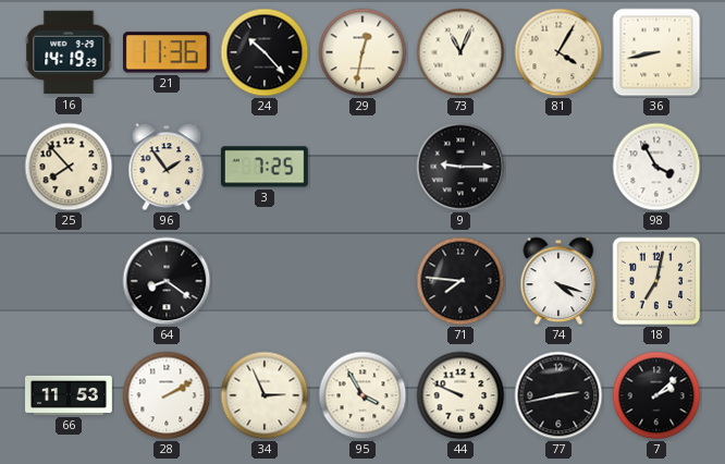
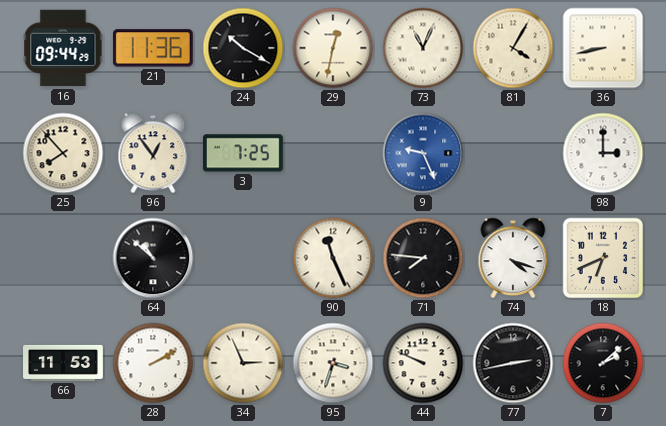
16: 14:19 -> 09:44
24: 10:23 -> 10:20
96: 1:54 -> 12:54
9: 9:15 -> 9:26
9 dial: black -> blue
98: 3:55 -> 3:00
64: 8:21 -> 10:52
90: none -> 11:26
18: 7:02 -> 6:41
95: 3:55 -> 3:33
